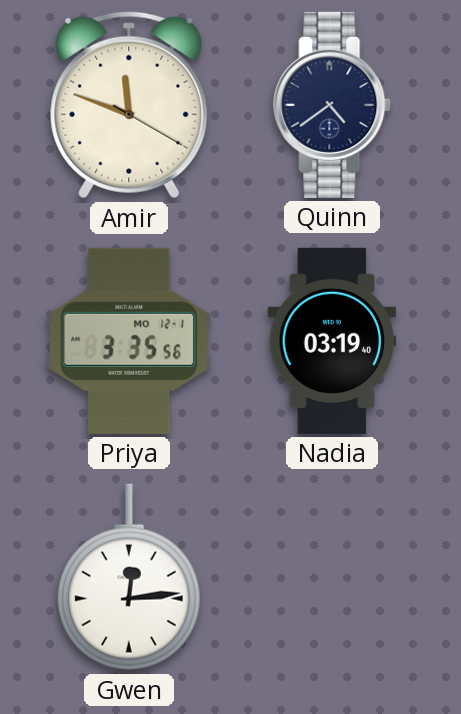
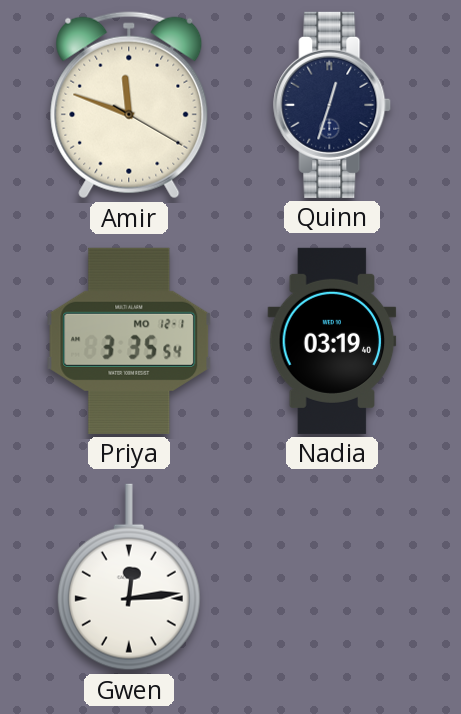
Quinn: 4:39 -> 12:33
Priya: 3:35:56 -> 3:35:54
